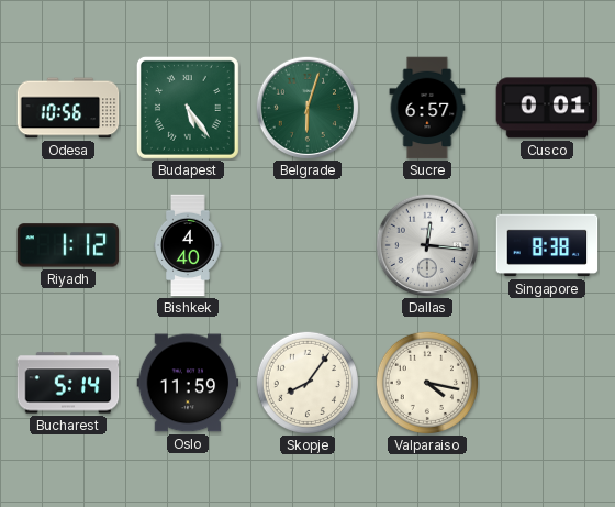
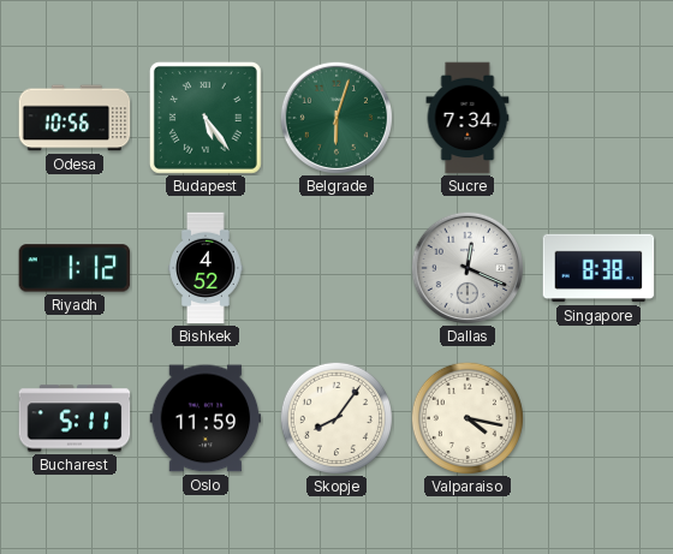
Sucre: 6:57 -> 7:34
Cusco: 0:01 -> none
Bishkek: 4:40 -> 4:52
Dallas: 12:16 -> 12:19
Bucharest: 5:14 -> 5:11
